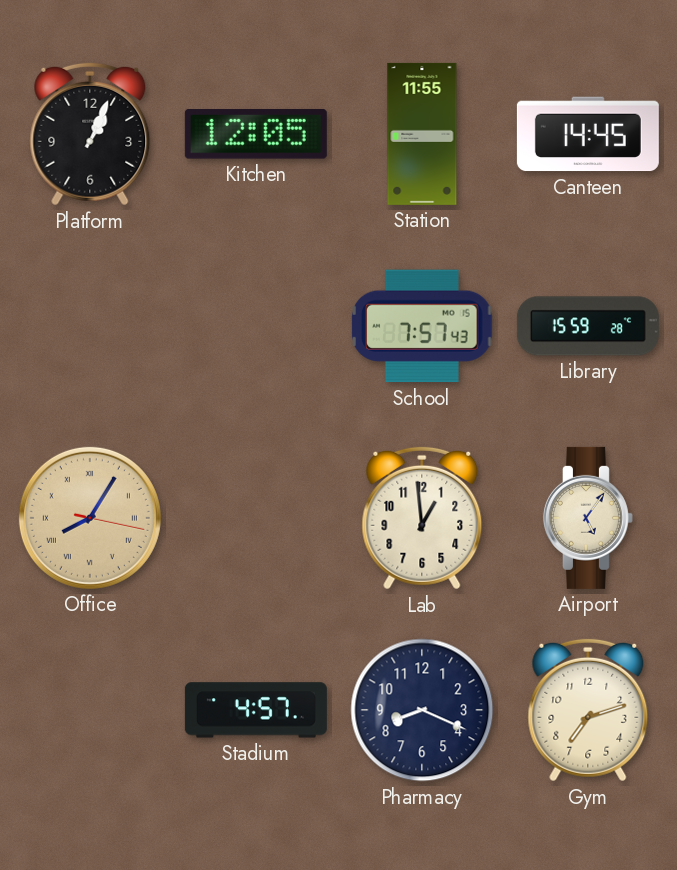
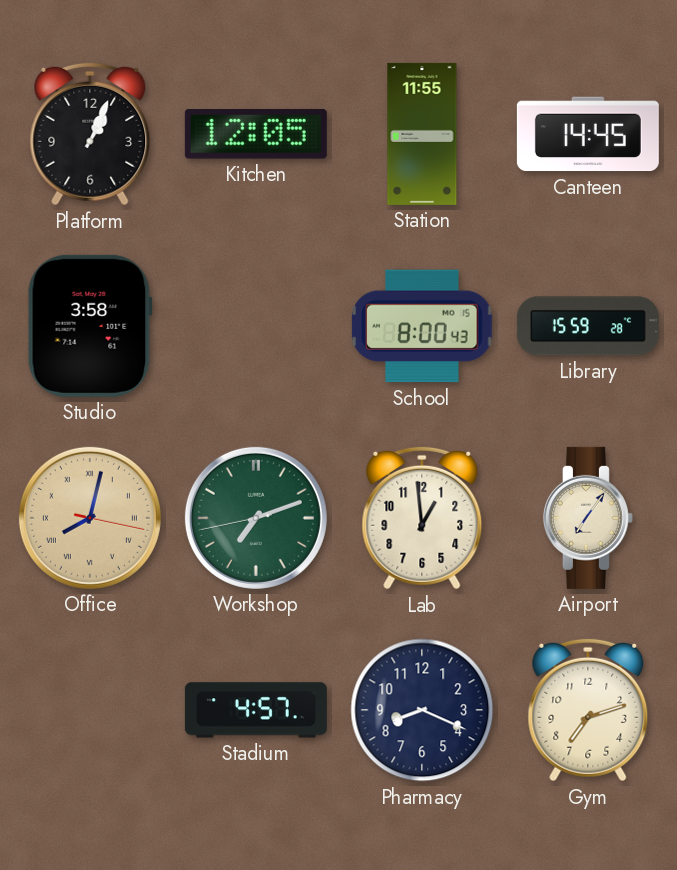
Studio: none -> 3:58
School: 7:57 -> 8:00
Office: 8:05 -> 8:02
Workshop: none -> 7:11
Airport: 5:06 -> 7:06
